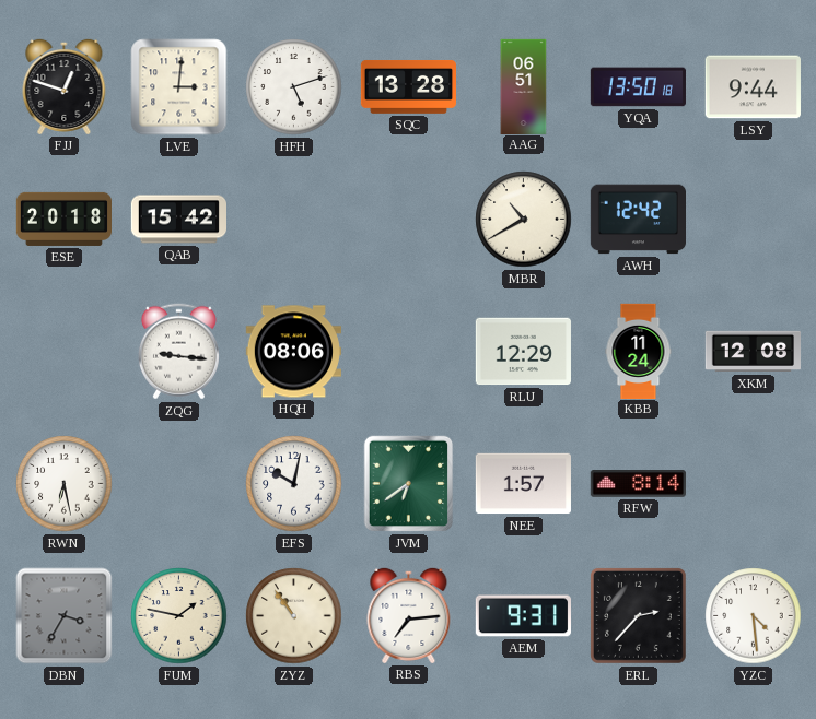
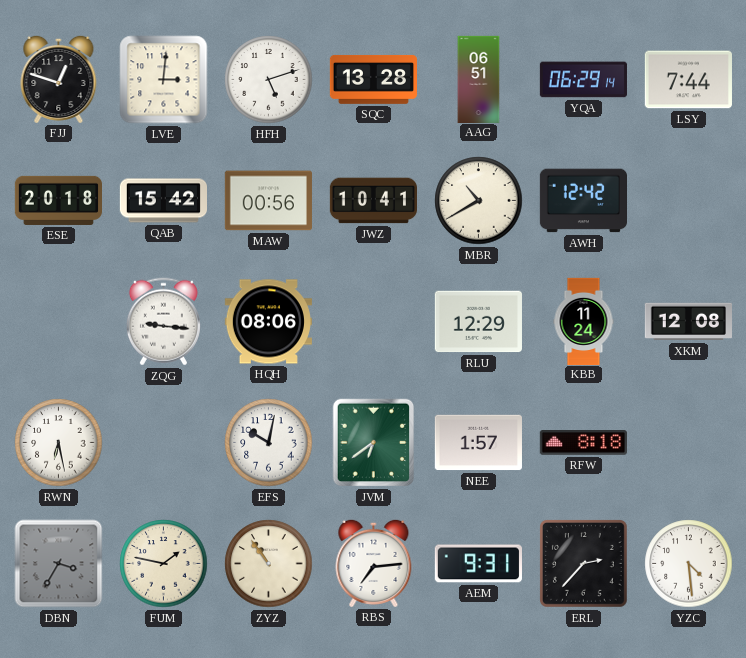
YQA: 13:50 -> 06:29
LSY: 9:44 -> 7:44
MAW: none -> 00:56
JWZ: none -> 10:41
RFW: 8:14 -> 8:18
